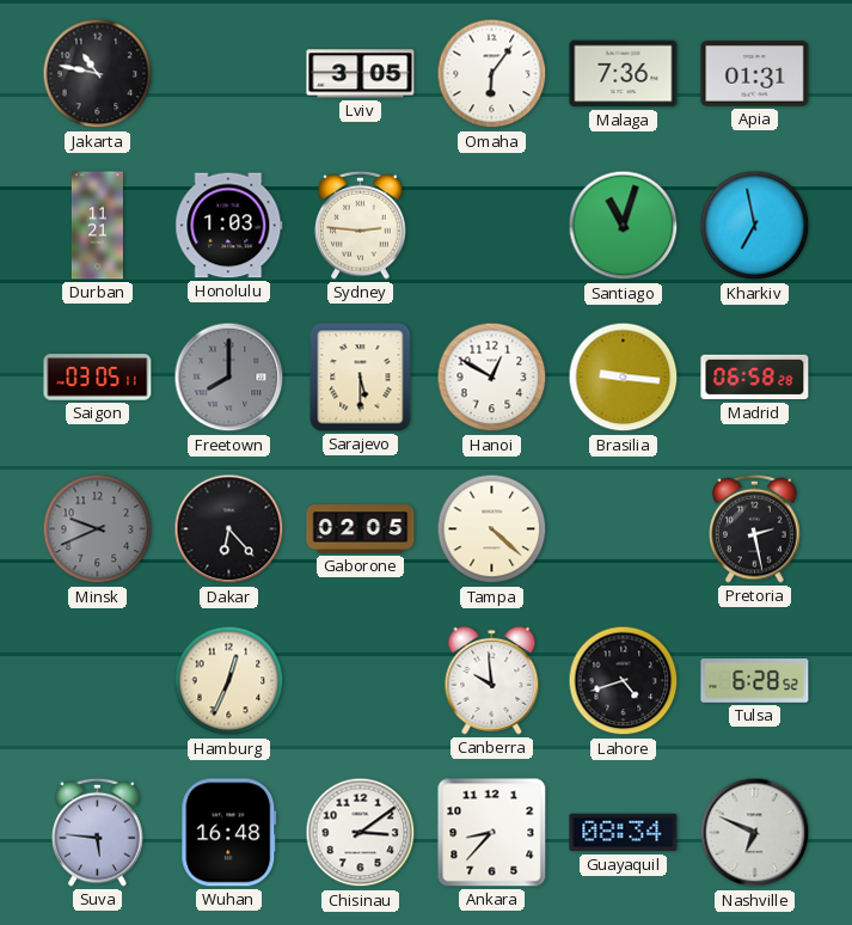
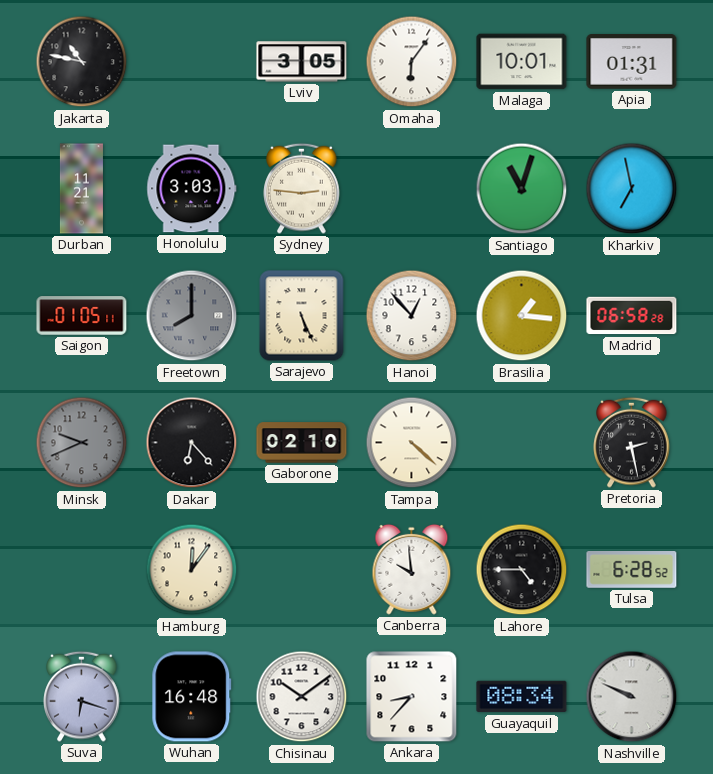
Malaga: 7:36 -> 10:01
Honolulu: 1:03 -> 3:03
Saigon: 03:05 -> 01:05
Sarajevo: 5:30 -> 5:26
Hanoi: 12:50 -> 12:53
Brasilia: 9:16 -> 1:16
Gaborone: 02:05 -> 02:10
Hamburg: 12:34 -> 12:06
Lahore: 4:42 -> 4:45
Suva: 5:46 -> 6:18
Chisinau: 3:09 -> 10:09
Nashville: 6:49 -> 9:49
